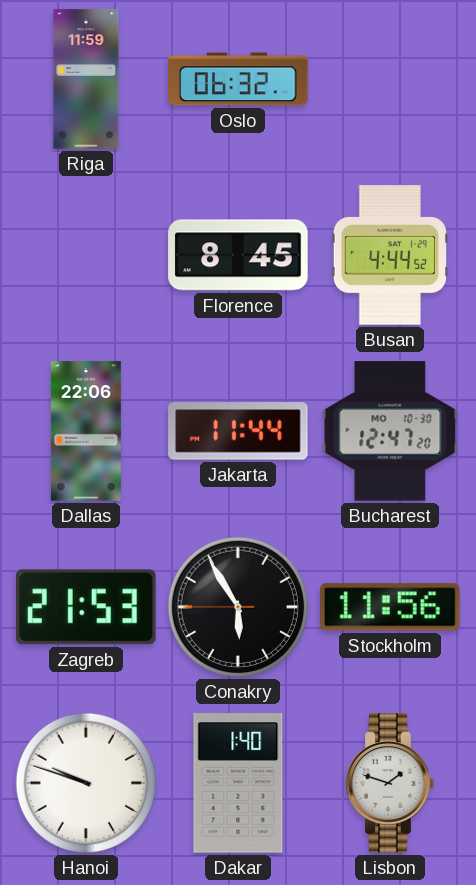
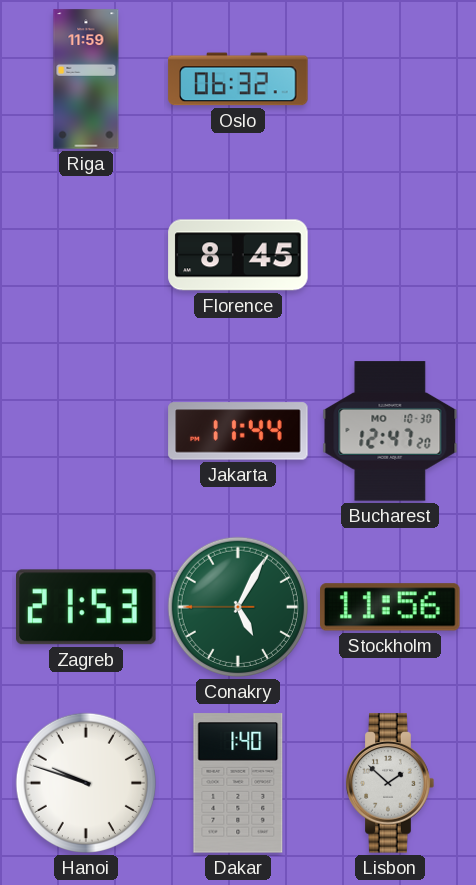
Busan: 4:44 -> none
Dallas: 22:06 -> none
Conakry: 5:54 -> 5:04
Conakry dial: black -> green
Lisbon: 1:48 -> 1:52
